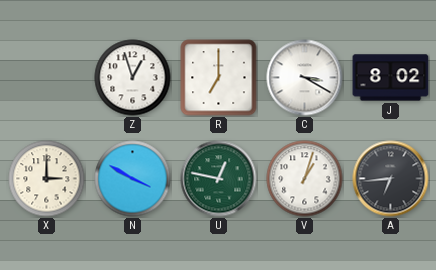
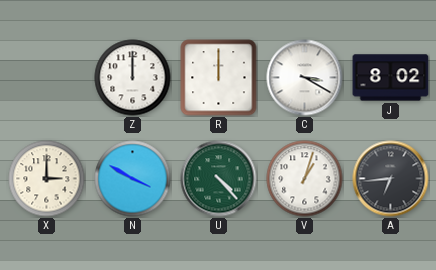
Z: 12:57 -> 12:00
R: 7:00 -> 12:00
U: 12:47 -> 4:23
